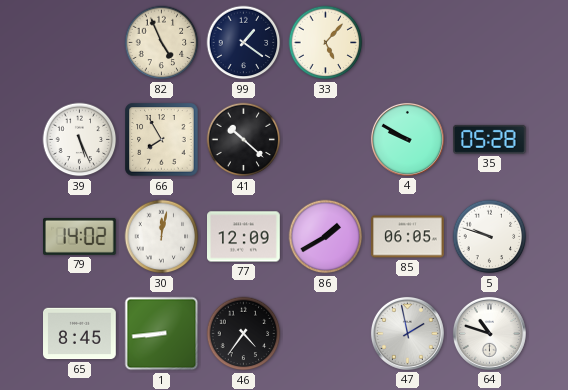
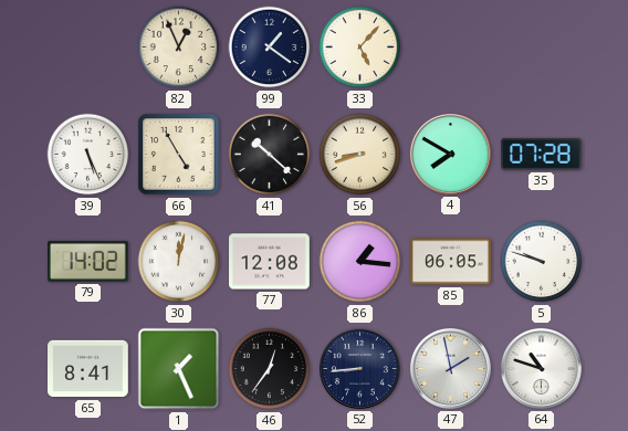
82: 4:56 -> 12:56
66: 7:55 -> 4:55
56: none -> 8:42
4: 9:50 -> 7:50
35: 05:28 -> 07:28
77: 12:09 -> 12:08
86: 1:40 -> 1:16
65: 8:45 -> 8:41
1: 8:44 -> 1:26
46: 4:36 -> 12:36
52: none -> 8:44
